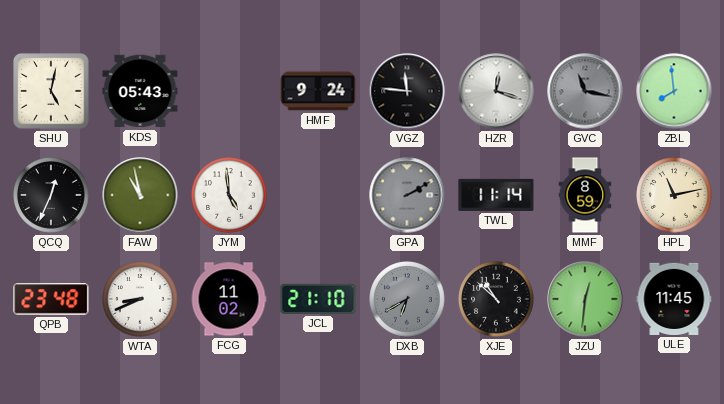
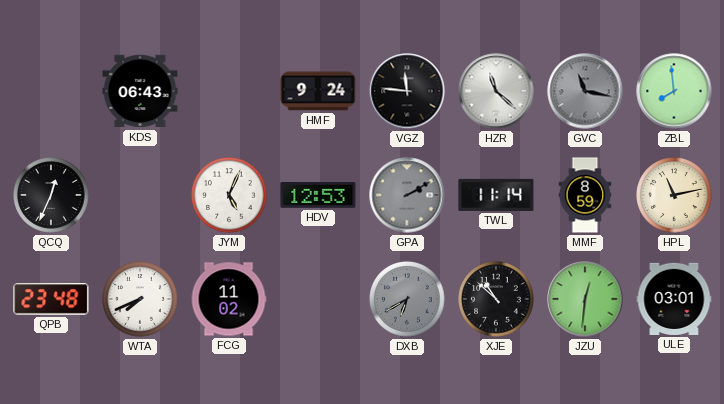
SHU: 5:02 -> none
KDS: 05:43 -> 06:43
HZR: 12:18 -> 11:22
FAW: 10:58 -> none
JYM: 4:59 -> 5:04
HDV: none -> 12:53
WTA: 8:41 -> 7:41
JCL: 21:10 -> none
ULE: 11:45 -> 03:01
